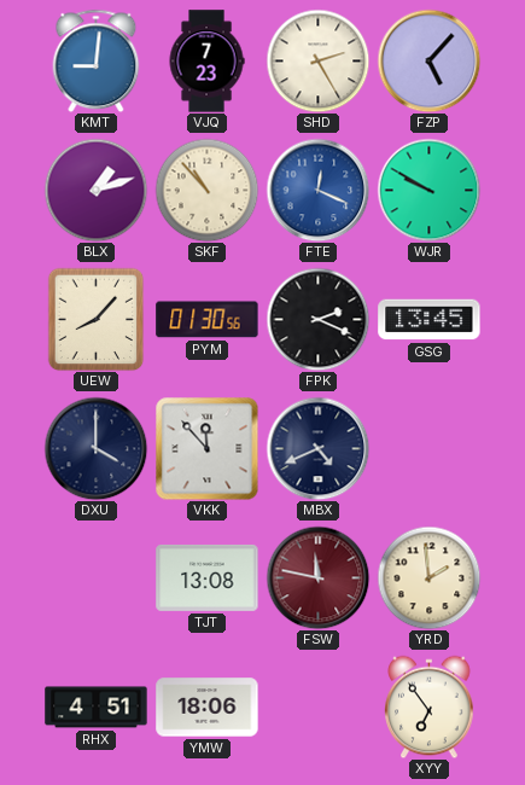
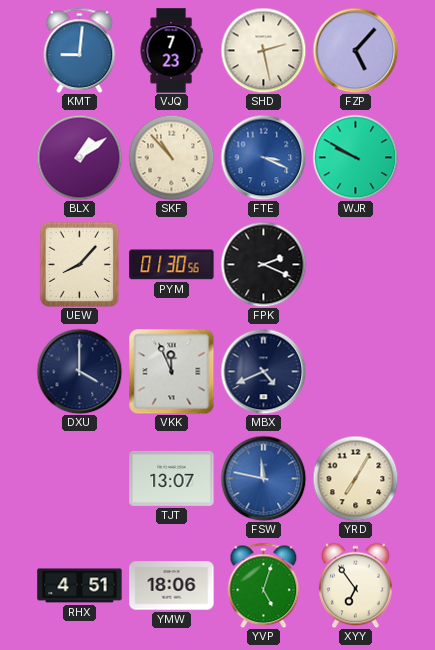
SHD: 2:25 -> 2:28
BLX: 1:12 -> 1:09
FTE: 12:19 -> 3:19
GSG: 13:45 -> none
VKK: 11:53 -> 11:56
TJT: 13:08 -> 13:07
FSW dial: burgundy -> blue
YRD: 1:59 -> 7:05
YVP: none -> 5:03
